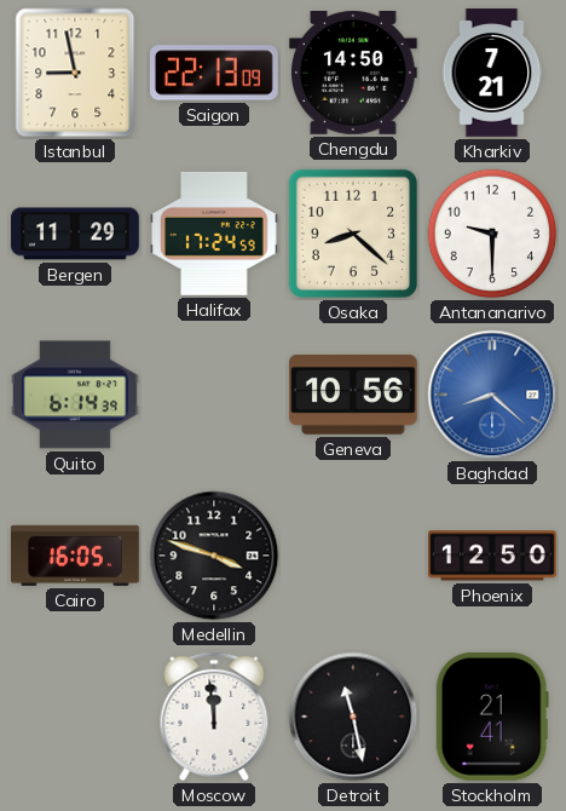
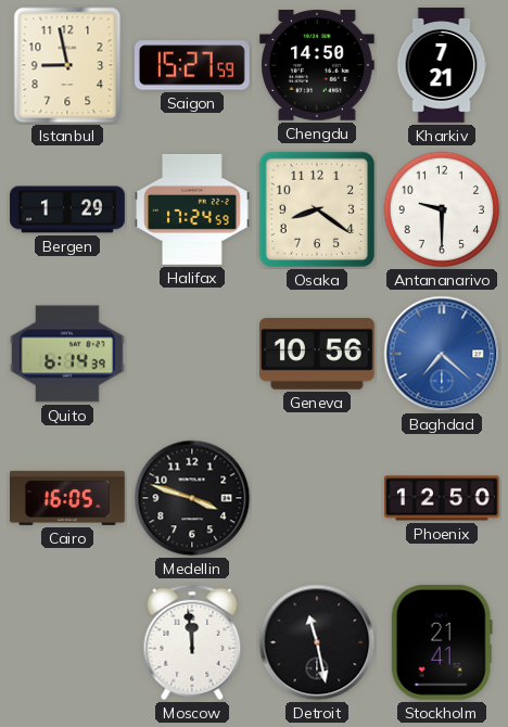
Saigon: 22:13 -> 15:27
Bergen: 11:29 -> 1:29
Osaka: 8:22 -> 8:21
Baghdad: 8:22 -> 7:22
